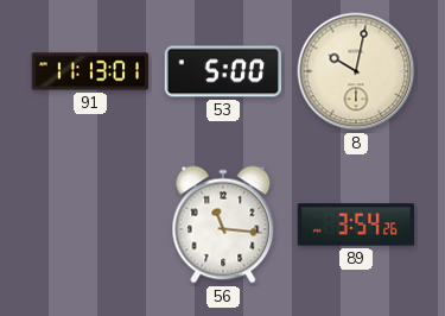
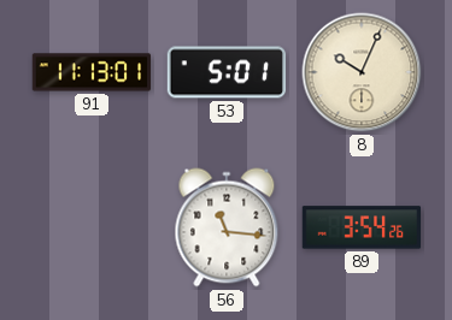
53: 5:00 -> 5:01
8: 10:02 -> 10:04
